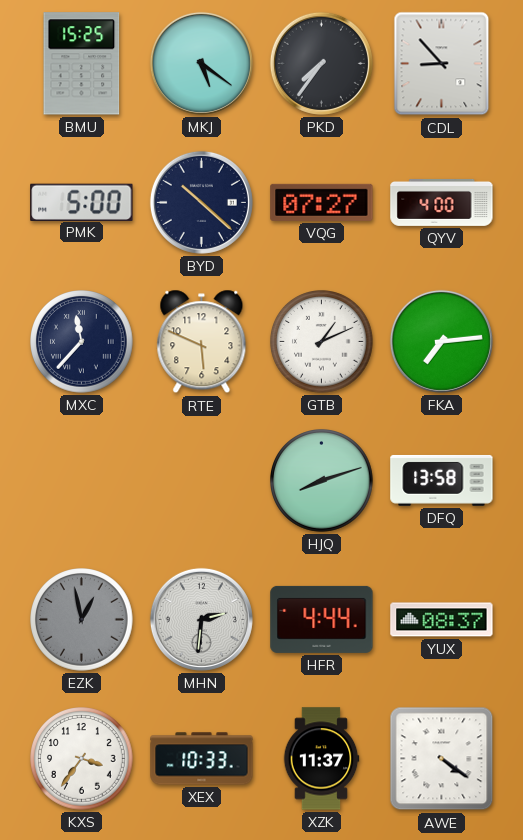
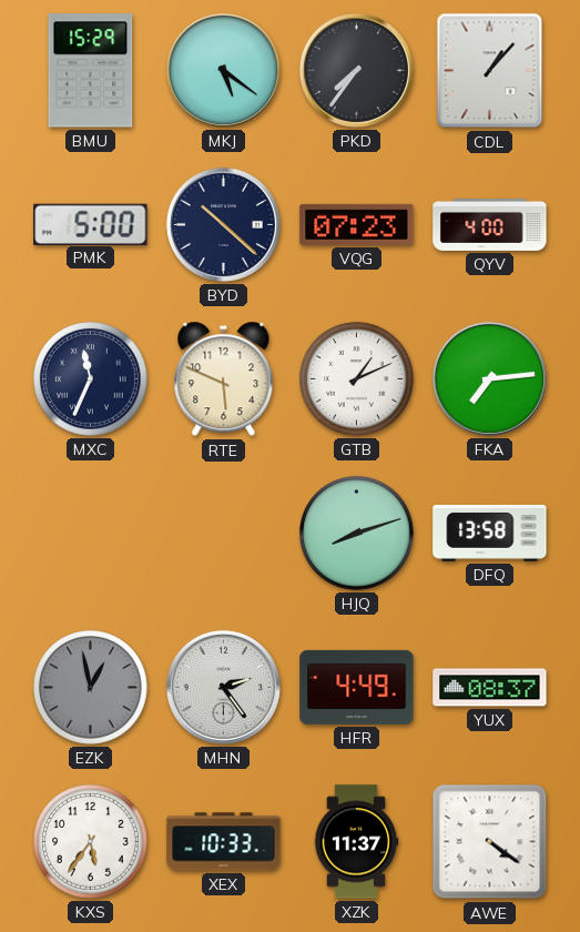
BMU: 15:25 -> 15:29
CDL: 8:53 -> 1:07
VQG: 07:27 -> 07:23
MXC: 11:37 -> 11:34
MHN: 2:31 -> 2:24
HFR: 4:44 -> 4:49
KXS: 3:36 -> 5:36
